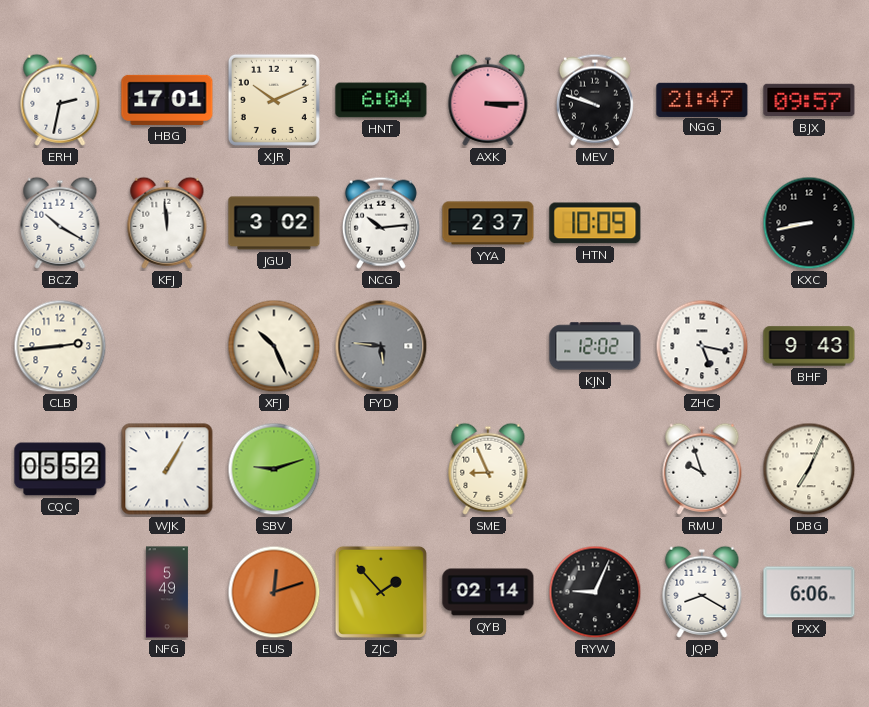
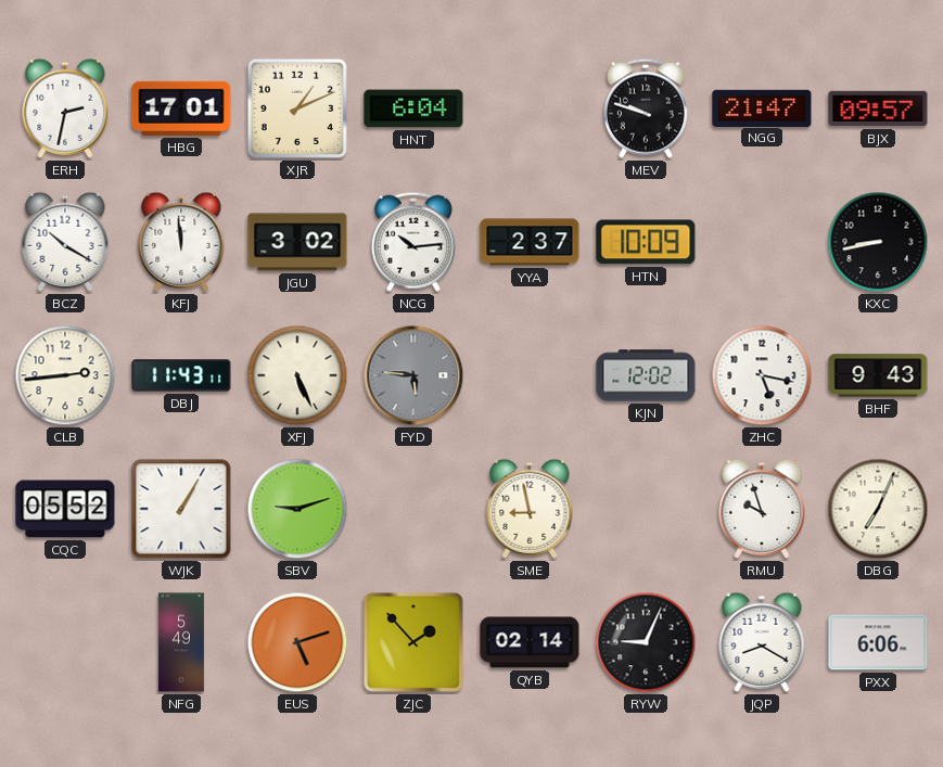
XJR: 10:11 -> 1:11
AXK: 3:15 -> none
DBJ: none -> 11:43
XFJ: 10:26 -> 5:26
SME: 8:56 -> 8:58
EUS: 12:12 -> 5:12
